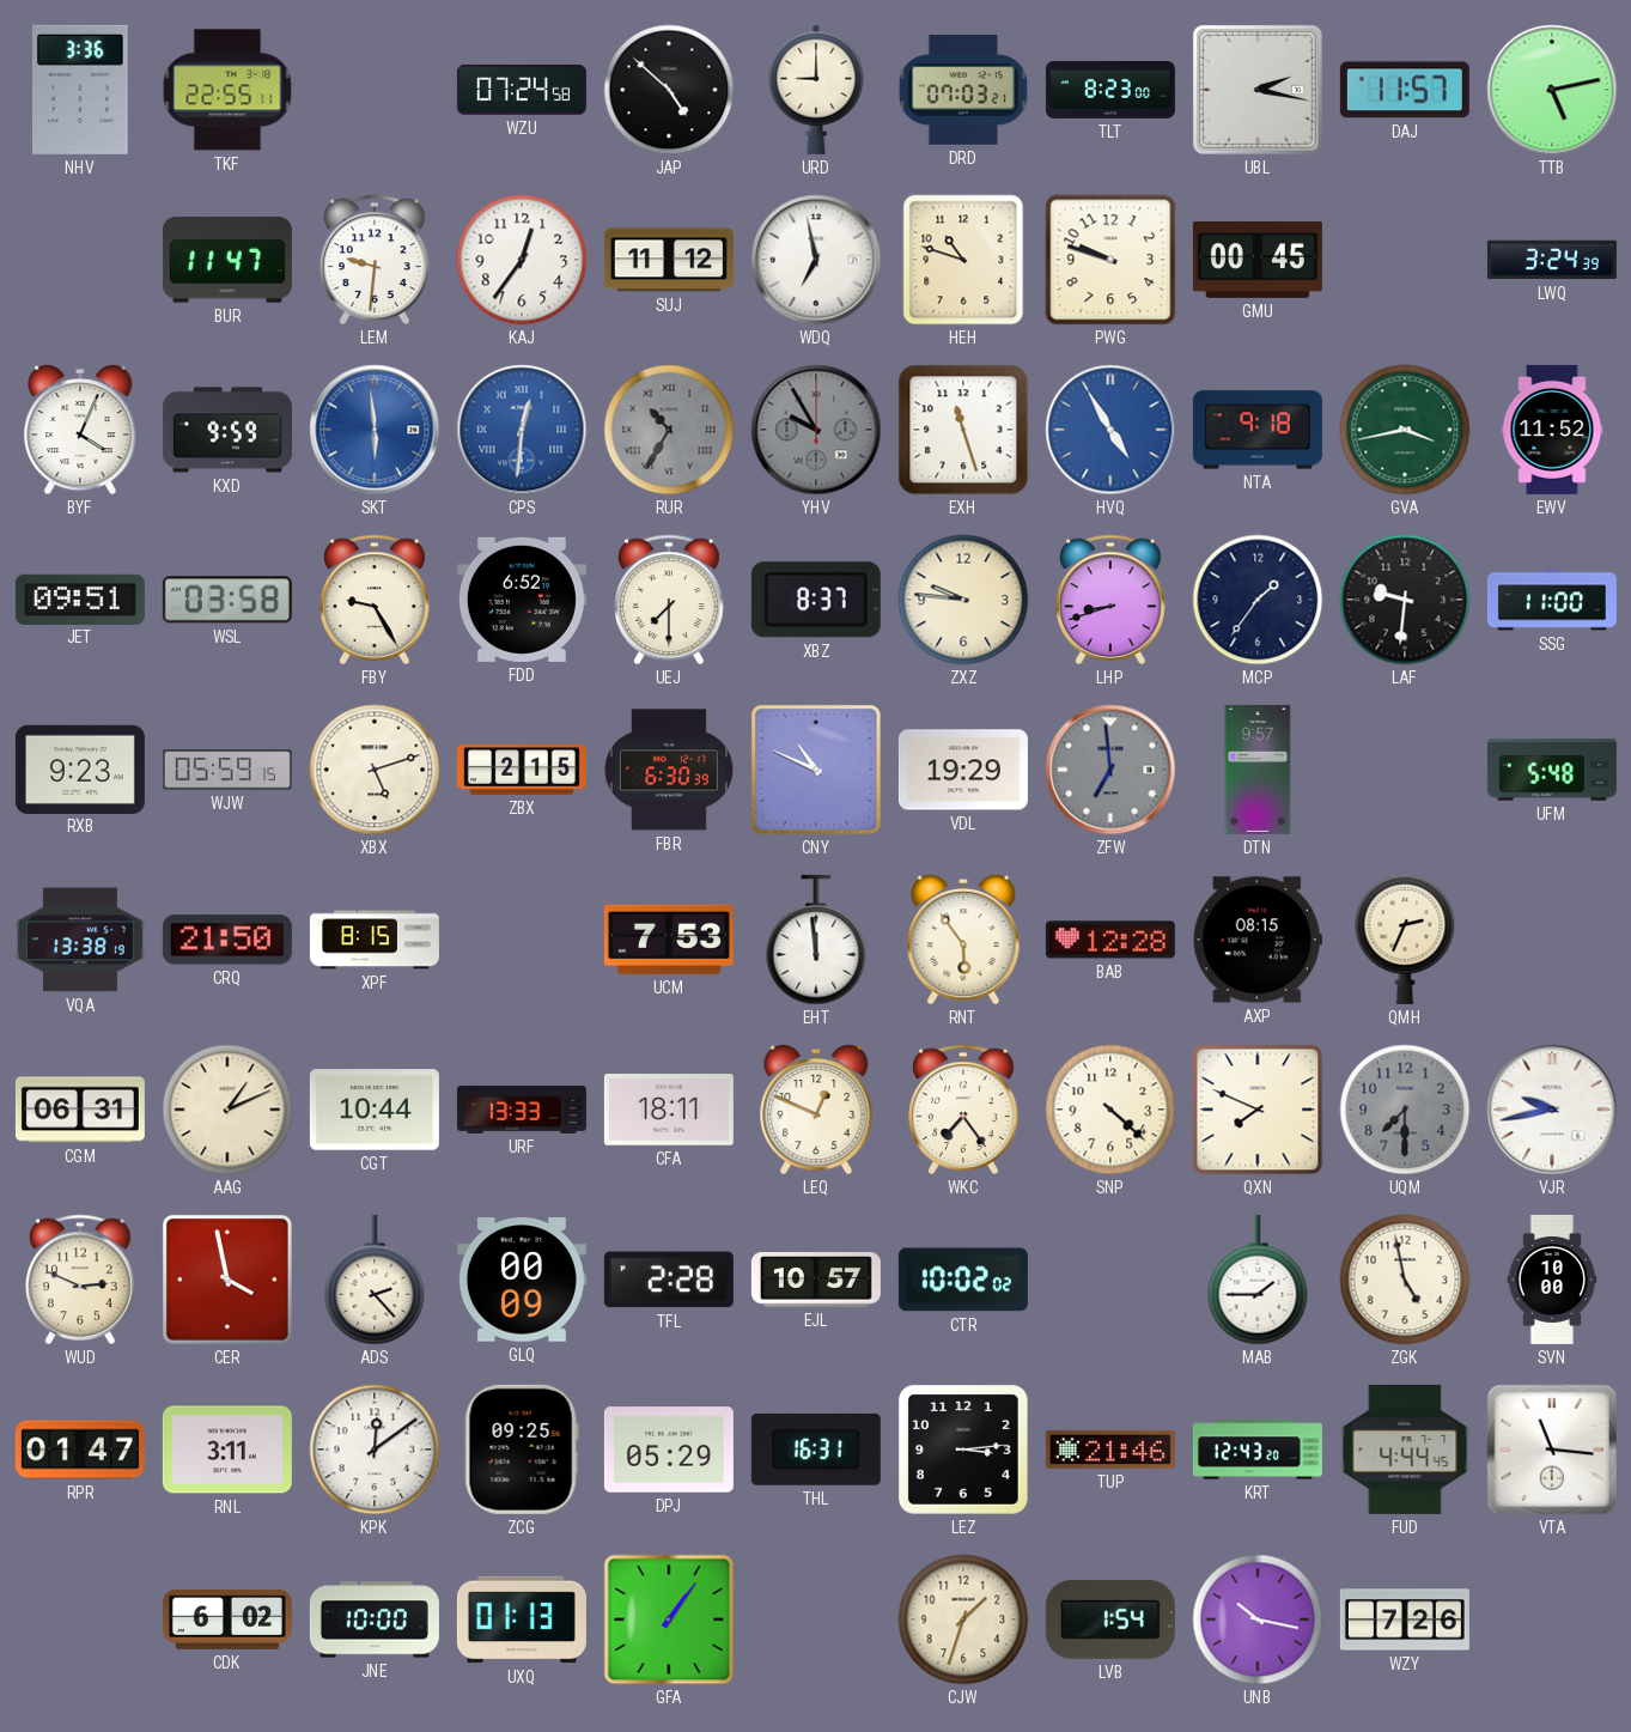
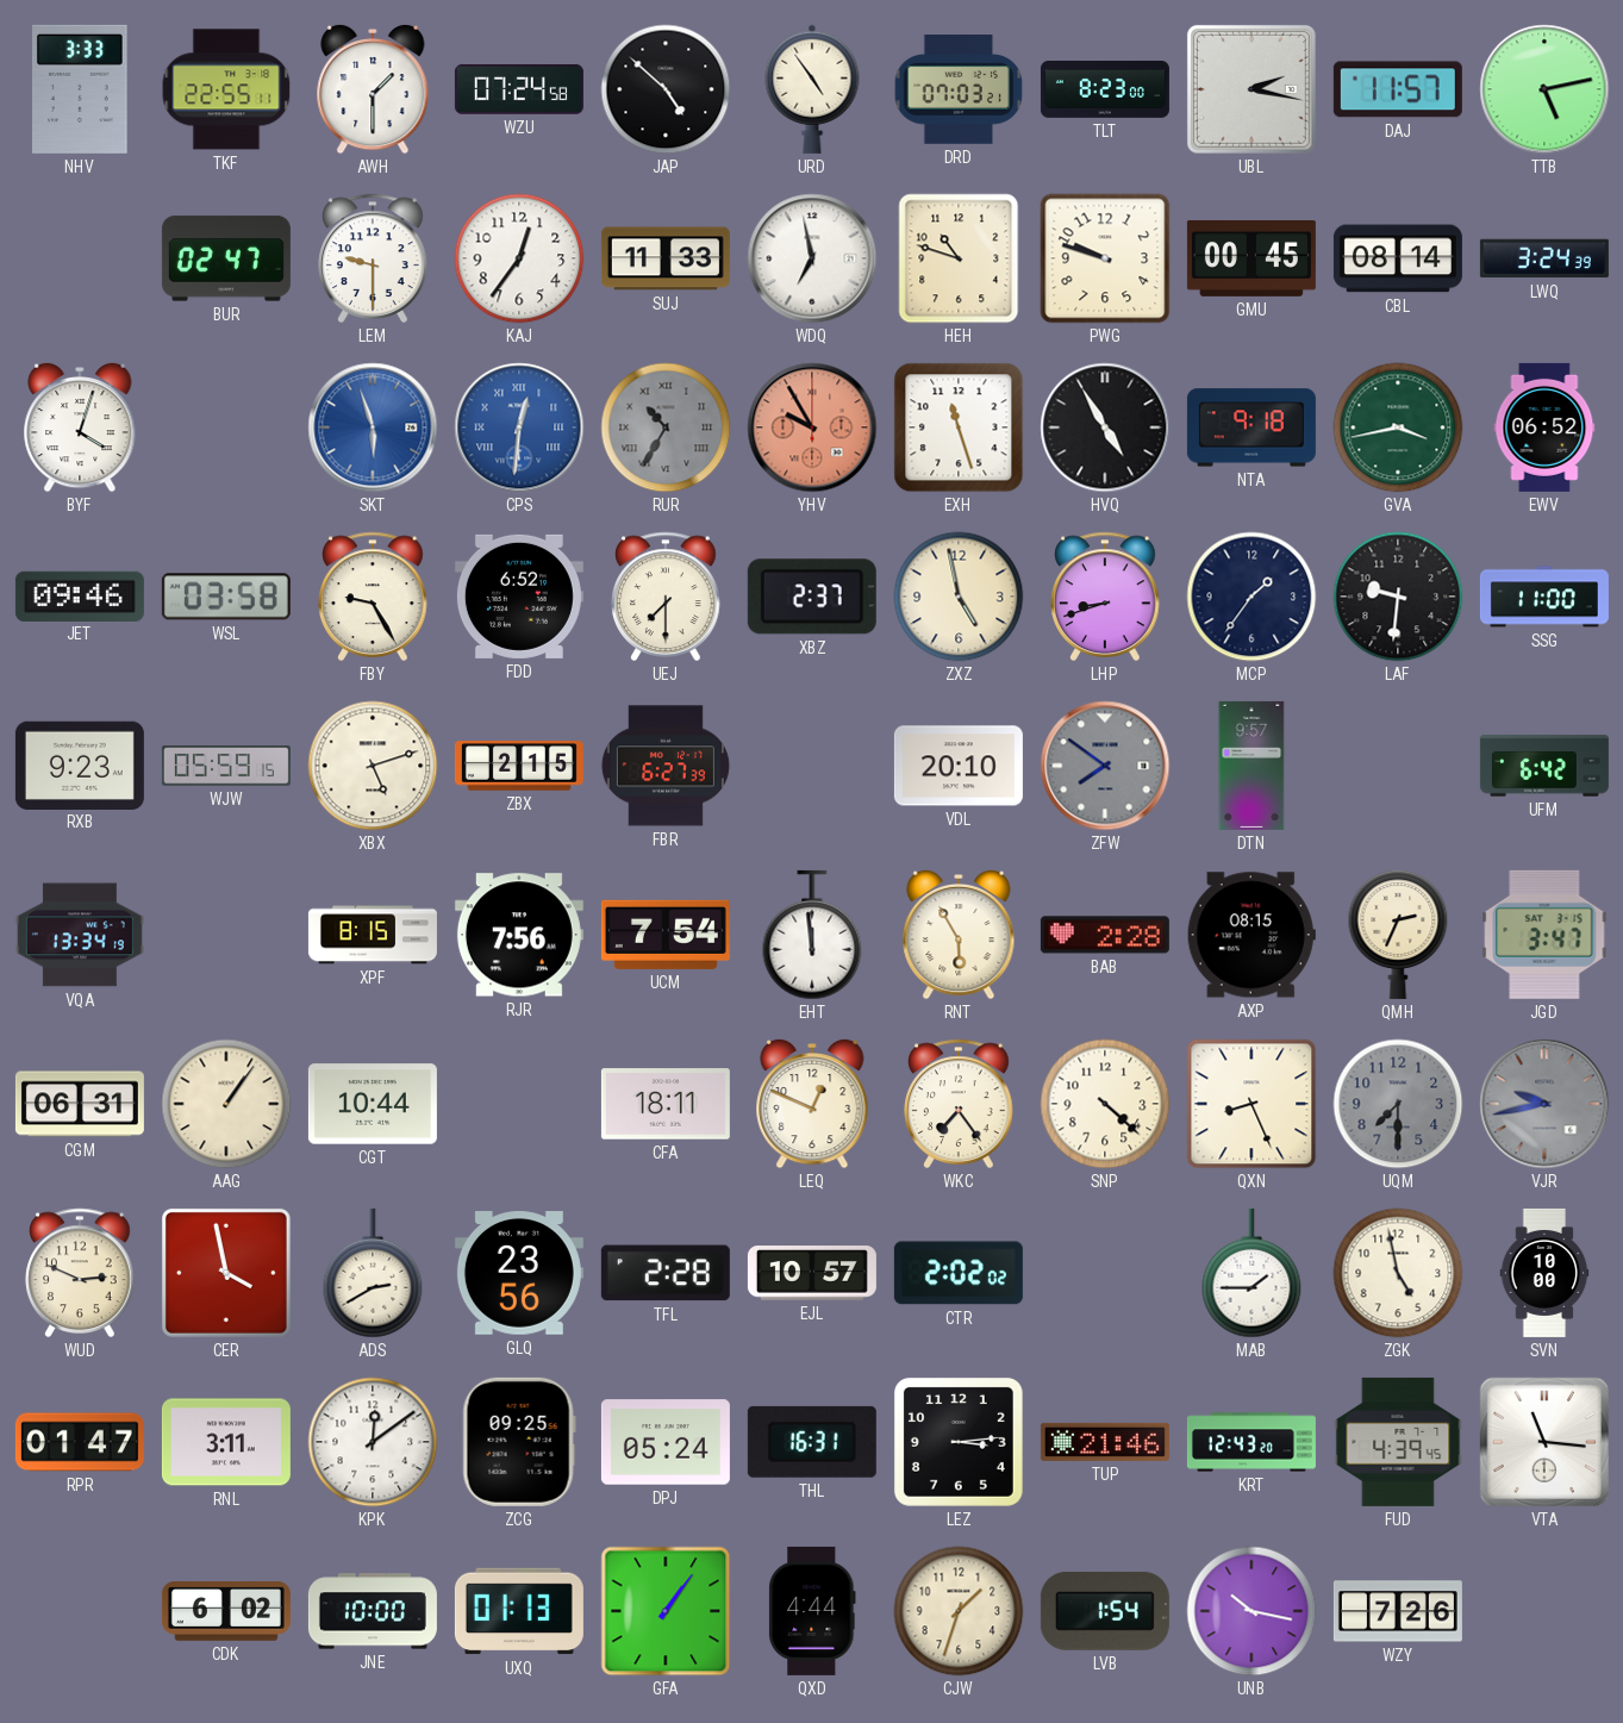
NHV: 3:36 -> 3:33
AWH: none -> 1:30
URD: 9:00 -> 4:54
BUR: 11:47 -> 02:47
LEM: 9:31 -> 9:30
SUJ: 11:12 -> 11:33
CBL: none -> 08:14
BYF: 4:04 -> 4:03
KXD: 9:59 -> none
SKT: 5:59 -> 5:57
YHV dial: grey -> salmon
HVQ dial: blue -> black
EWV: 11:52 -> 06:52
JET: 09:51 -> 09:46
XBZ: 8:37 -> 2:37
ZXZ: 9:46 -> 4:58
FBR: 6:30 -> 6:27
CNY: 10:49 -> none
VDL: 19:29 -> 20:10
ZFW: 6:59 -> 7:51
UFM: 5:48 -> 6:42
VQA: 13:38 -> 13:34
CRQ: 21:50 -> none
RJR: none -> 7:56
UCM: 7:53 -> 7:54
RNT: 5:54 -> 5:55
BAB: 12:28 -> 2:28
JGD: none -> 3:47
AAG: 1:11 -> 1:06
URF: 13:33 -> none
QXN: 7:49 -> 8:26
VJR dial: white -> grey
ADS: 2:23 -> 2:40
GLQ: 00:09 -> 23:56
CTR: 10:02 -> 2:02
DPJ: 05:29 -> 05:24
FUD: 4:44 -> 4:39
QXD: none -> 4:44
